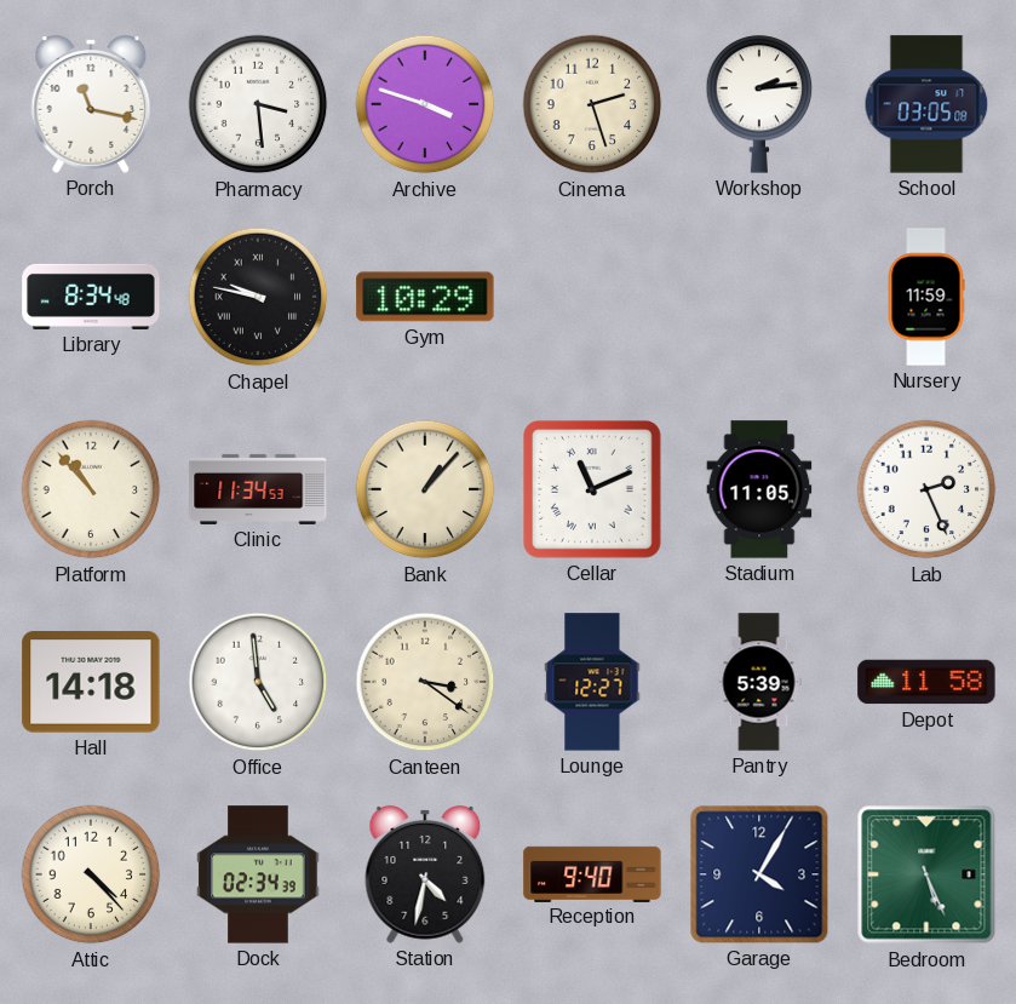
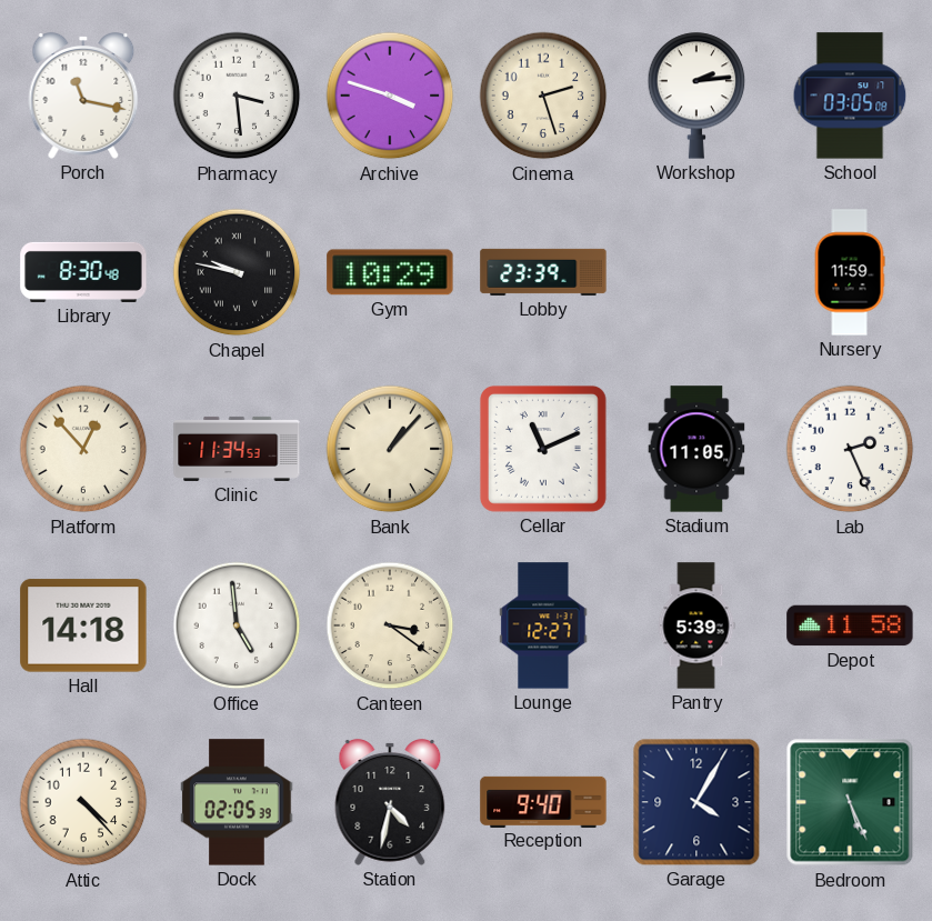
Library: 8:34 -> 8:30
Lobby: none -> 23:39
Platform: 10:53 -> 12:53
Dock: 02:34 -> 02:05
